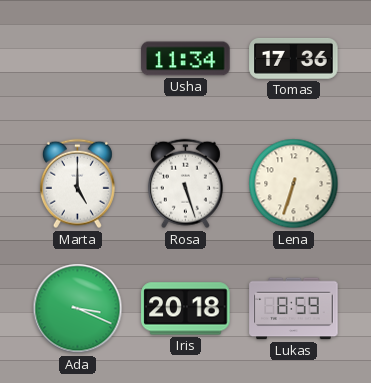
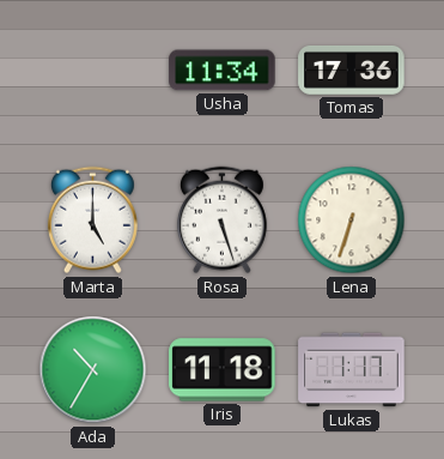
Ada: 3:19 -> 10:35
Iris: 20:18 -> 11:18
Lukas: 8:59 -> 1:17
